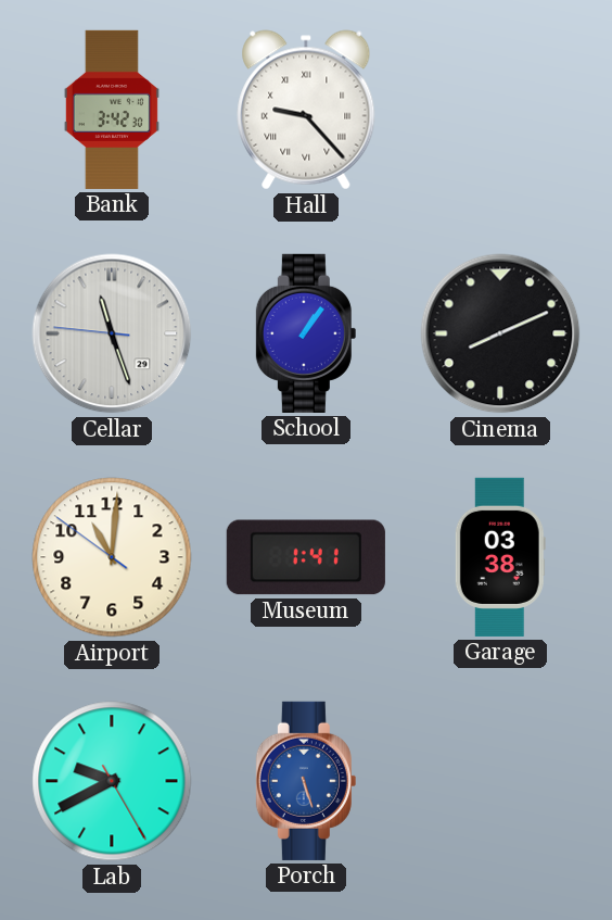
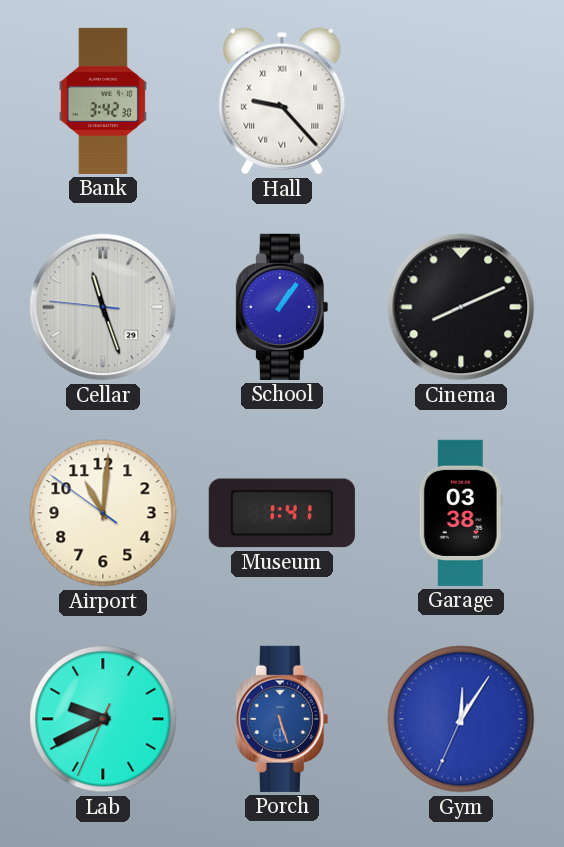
Lab: 9:40:25 -> 9:40:34
Gym: none -> 12:05
